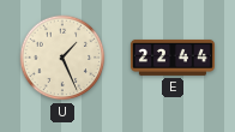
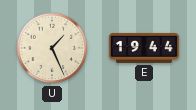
E: 22:44 -> 19:44
